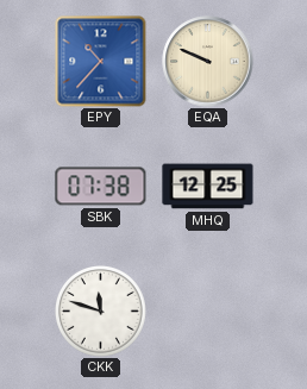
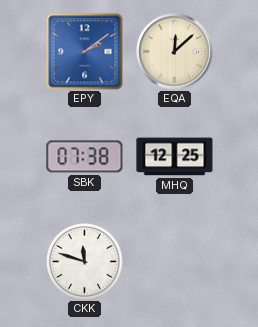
EPY: 10:37 -> 2:09
EQA: 9:49 -> 12:08
